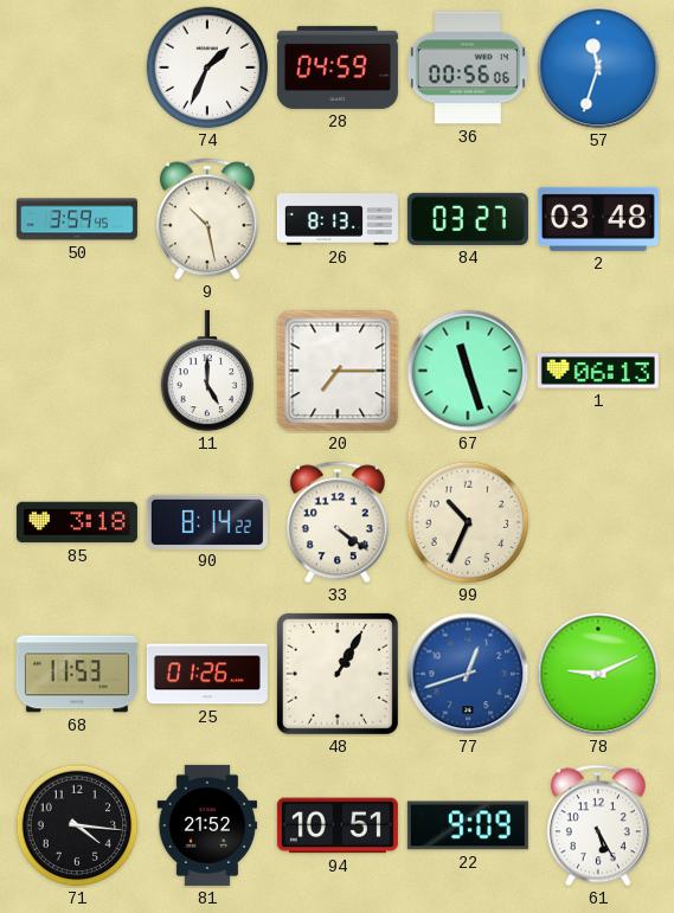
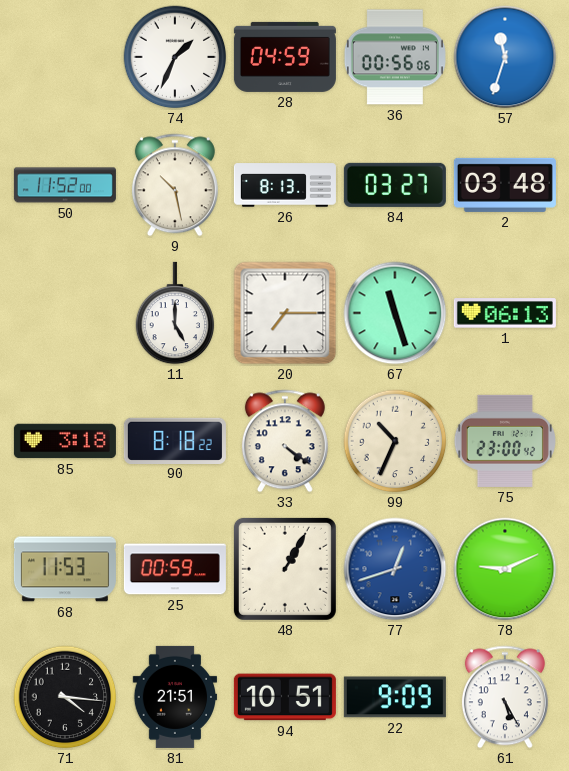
50: 3:59 -> 11:52
90: 8:14 -> 8:18
75: none -> 23:00
25: 01:26 -> 00:59
81: 21:52 -> 21:51
